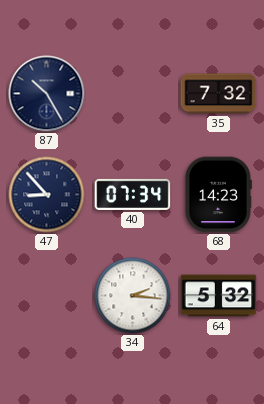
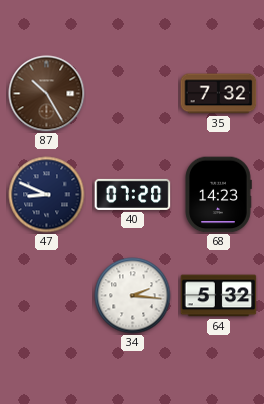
87 dial: navy -> brown
47: 8:53 -> 8:49
40: 07:34 -> 07:20
